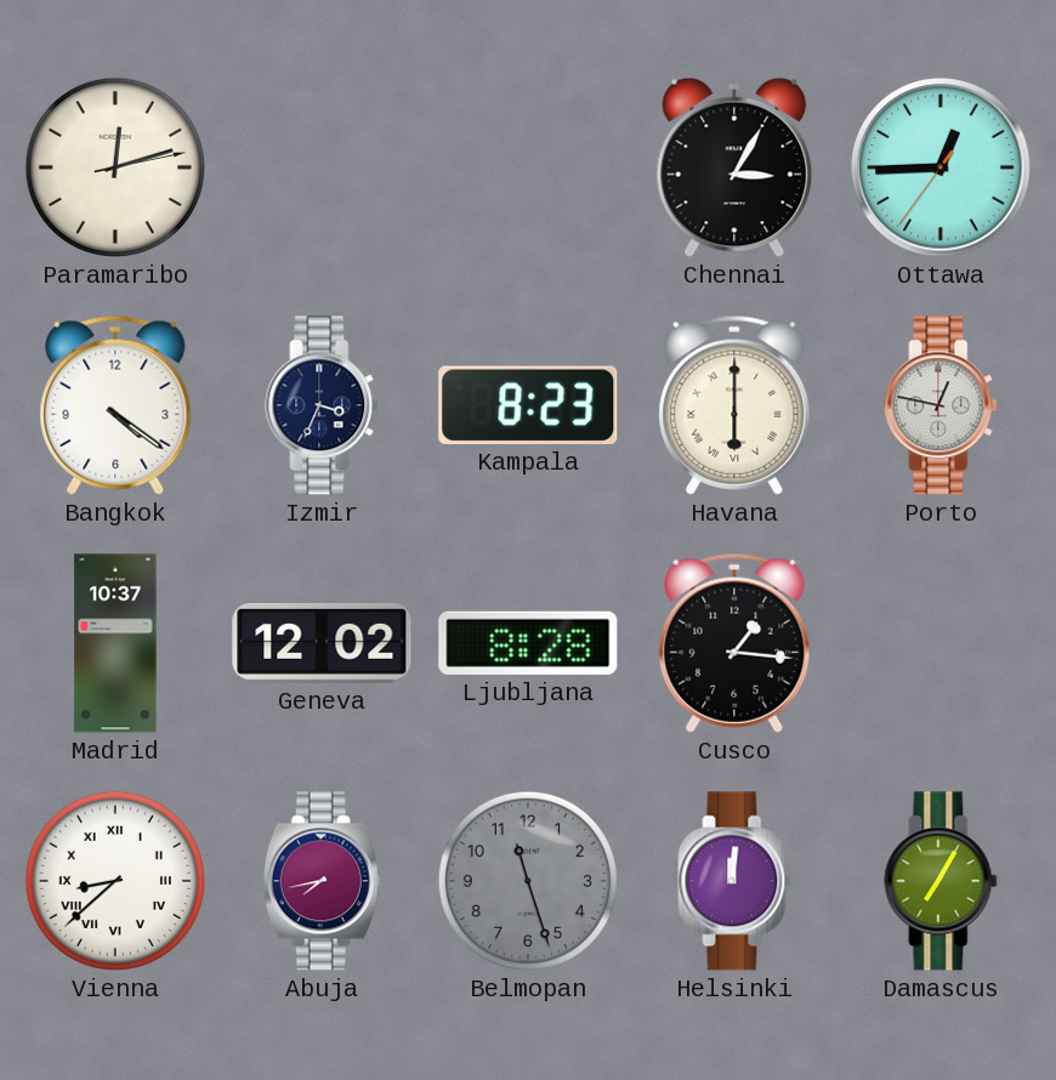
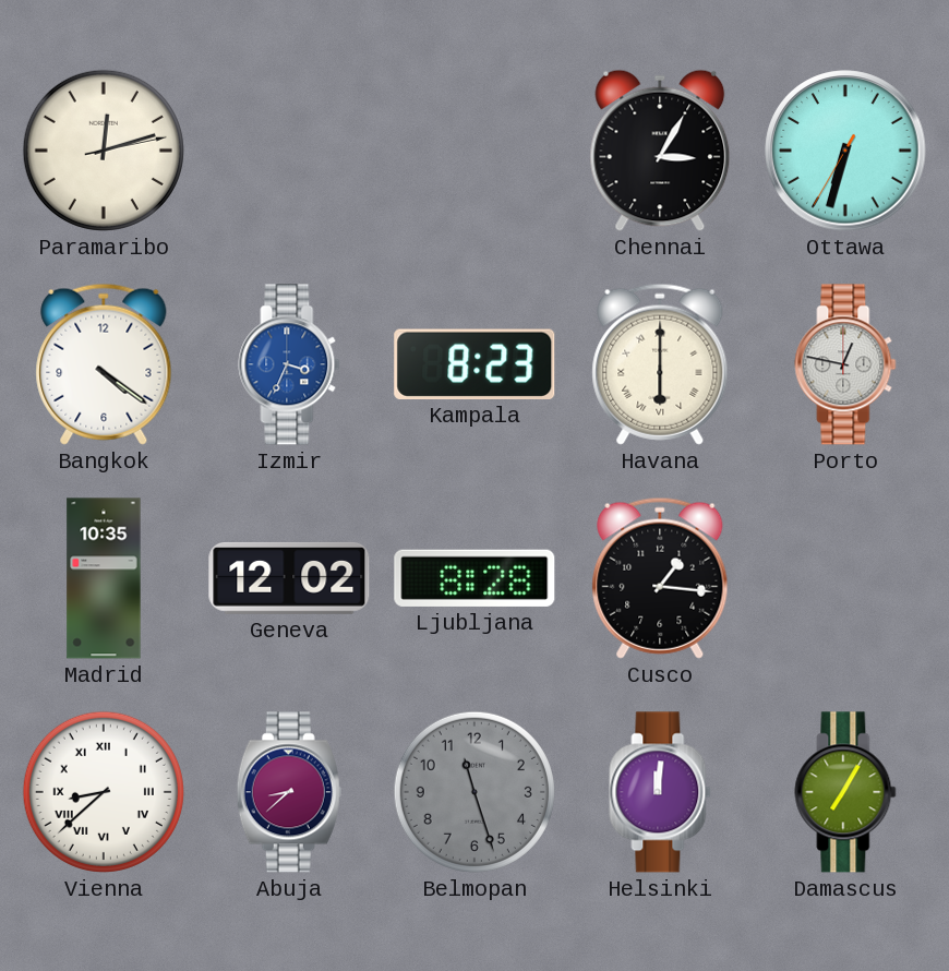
Ottawa: 12:44 -> 6:32
Izmir dial: navy -> blue
Madrid: 10:37 -> 10:35
Abuja: 7:43 -> 8:38
